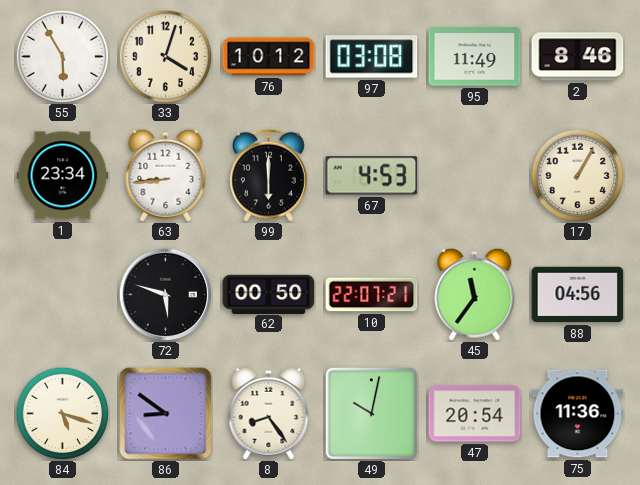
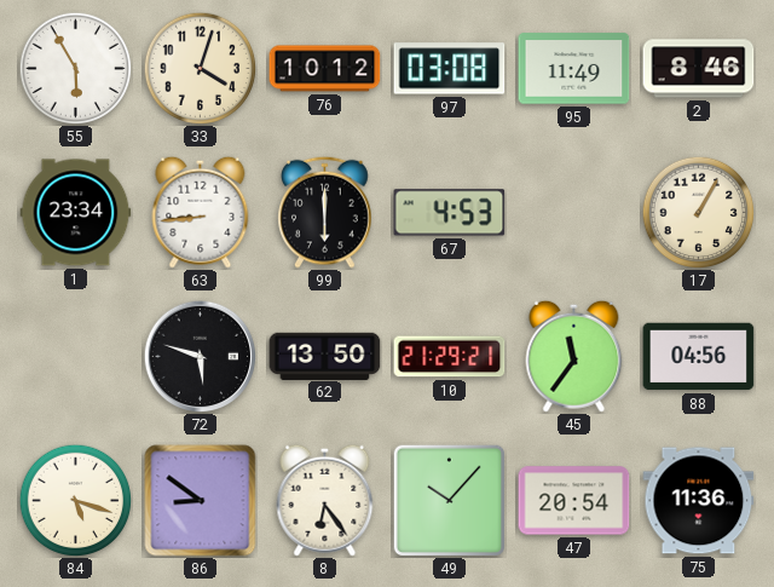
62: 00:50 -> 13:50
10: 22:07 -> 21:29
8: 8:24 -> 6:24
49: 10:02 -> 10:07
